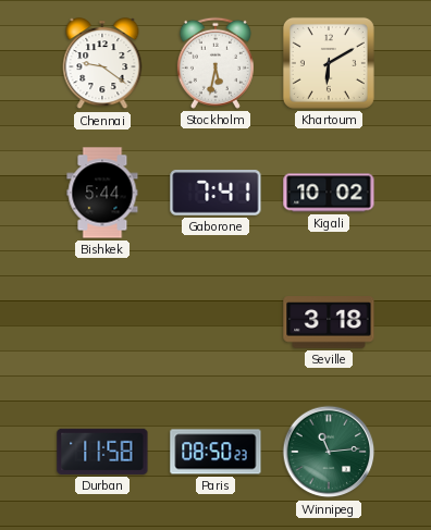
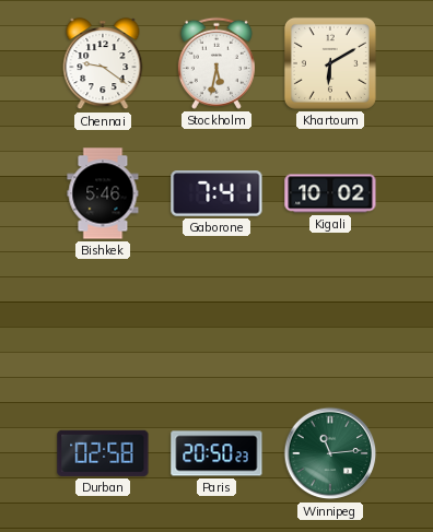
Bishkek: 5:44 -> 5:46
Seville: 3:18 -> none
Durban: 11:58 -> 02:58
Paris: 08:50 -> 20:50
